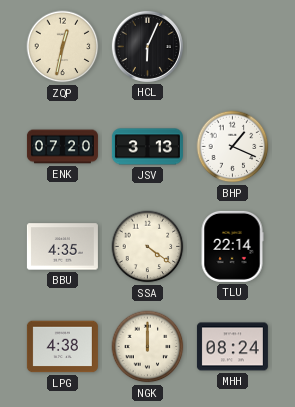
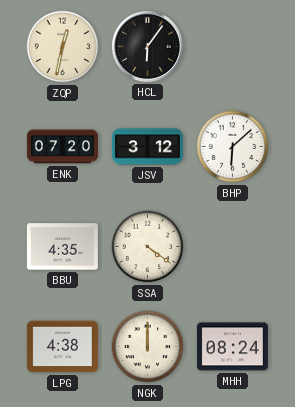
HCL: 6:04 -> 6:06
JSV: 3:13 -> 3:12
BHP: 1:19 -> 6:08
TLU: 22:14 -> none
